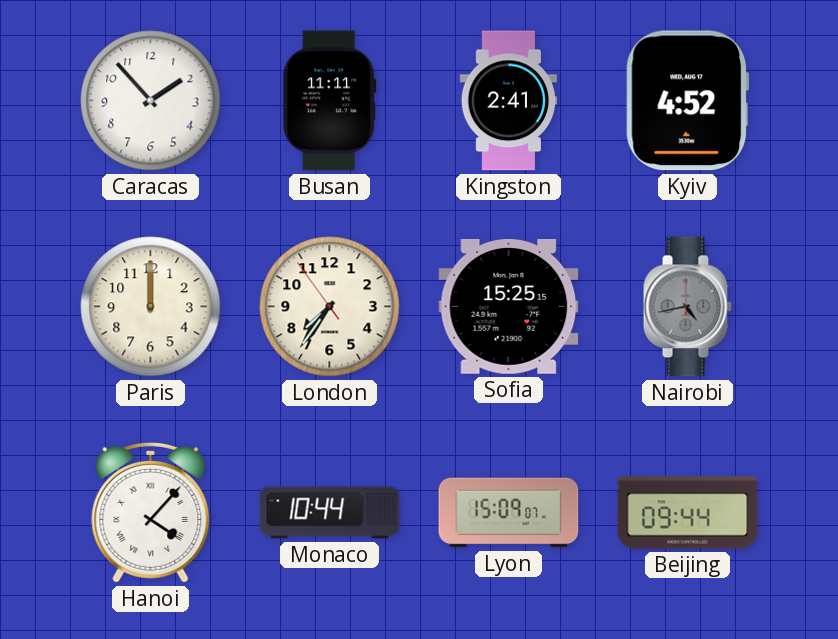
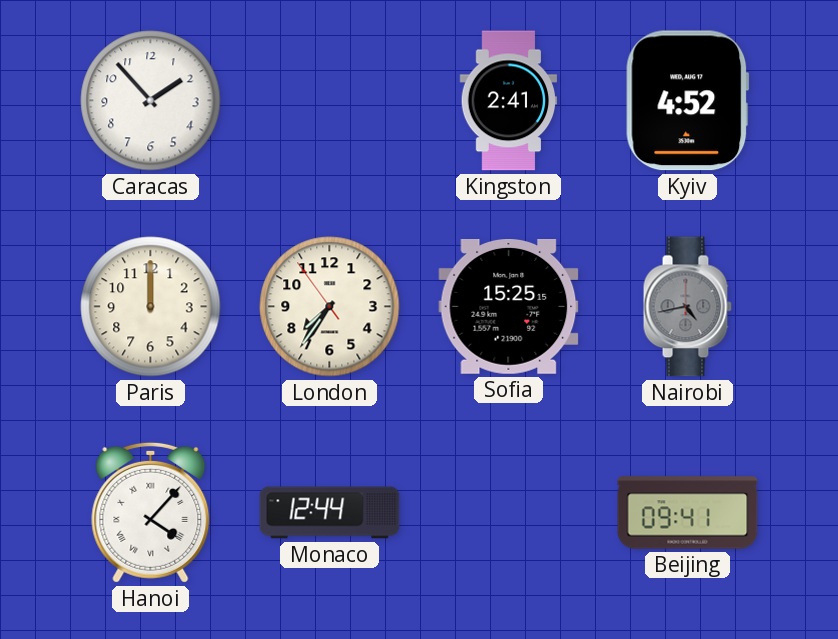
Busan: 11:11 -> none
Monaco: 10:44 -> 12:44
Lyon: 15:09 -> none
Beijing: 09:44 -> 09:41
